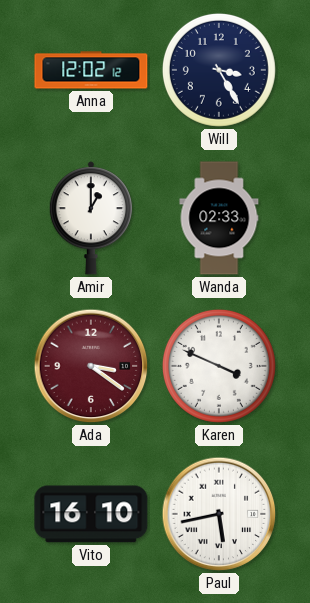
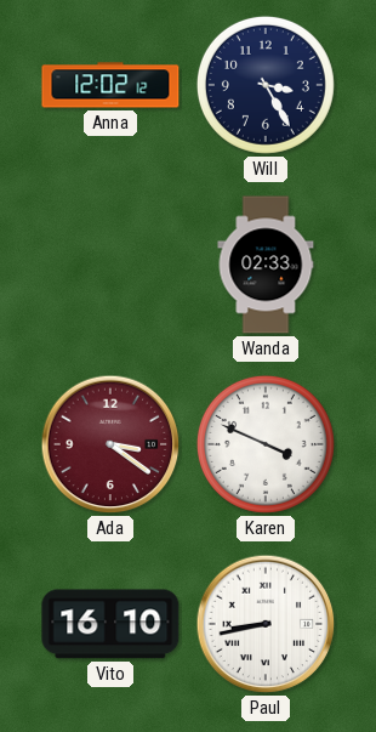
Amir: 1:00 -> none
Paul: 5:43 -> 8:43
